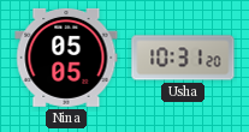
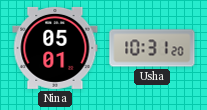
Nina: 05:05 -> 05:01
